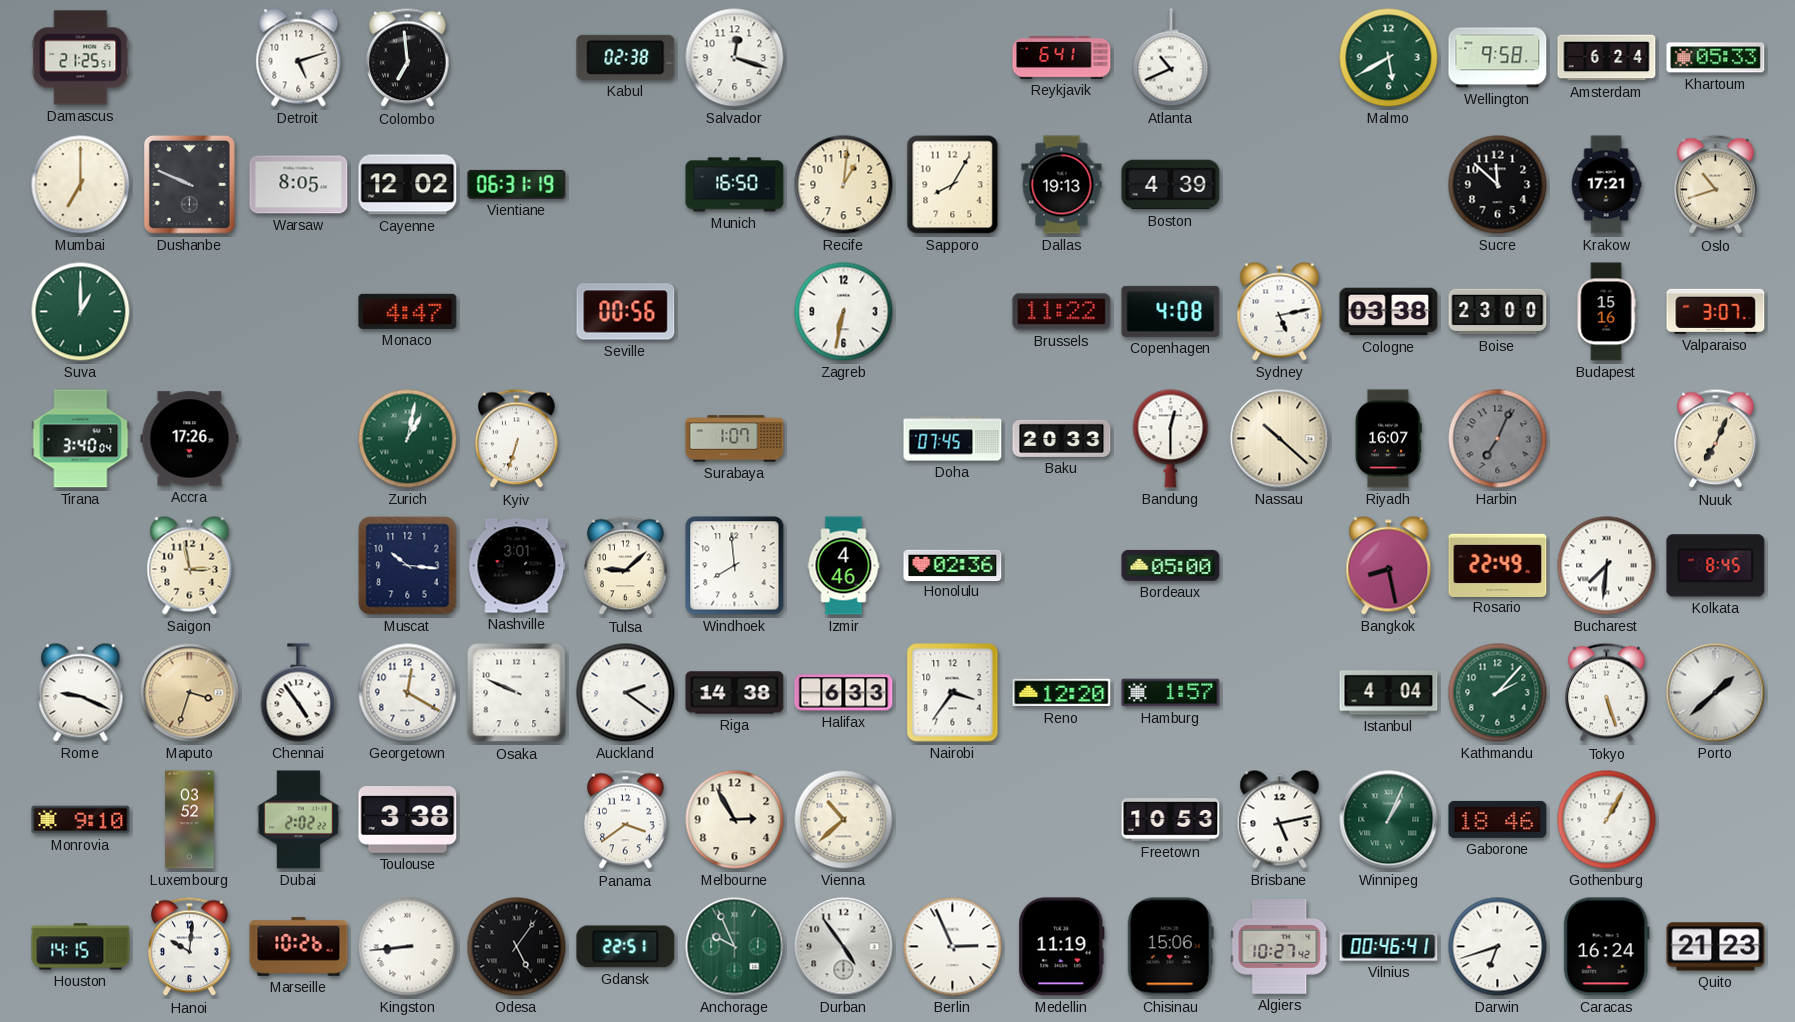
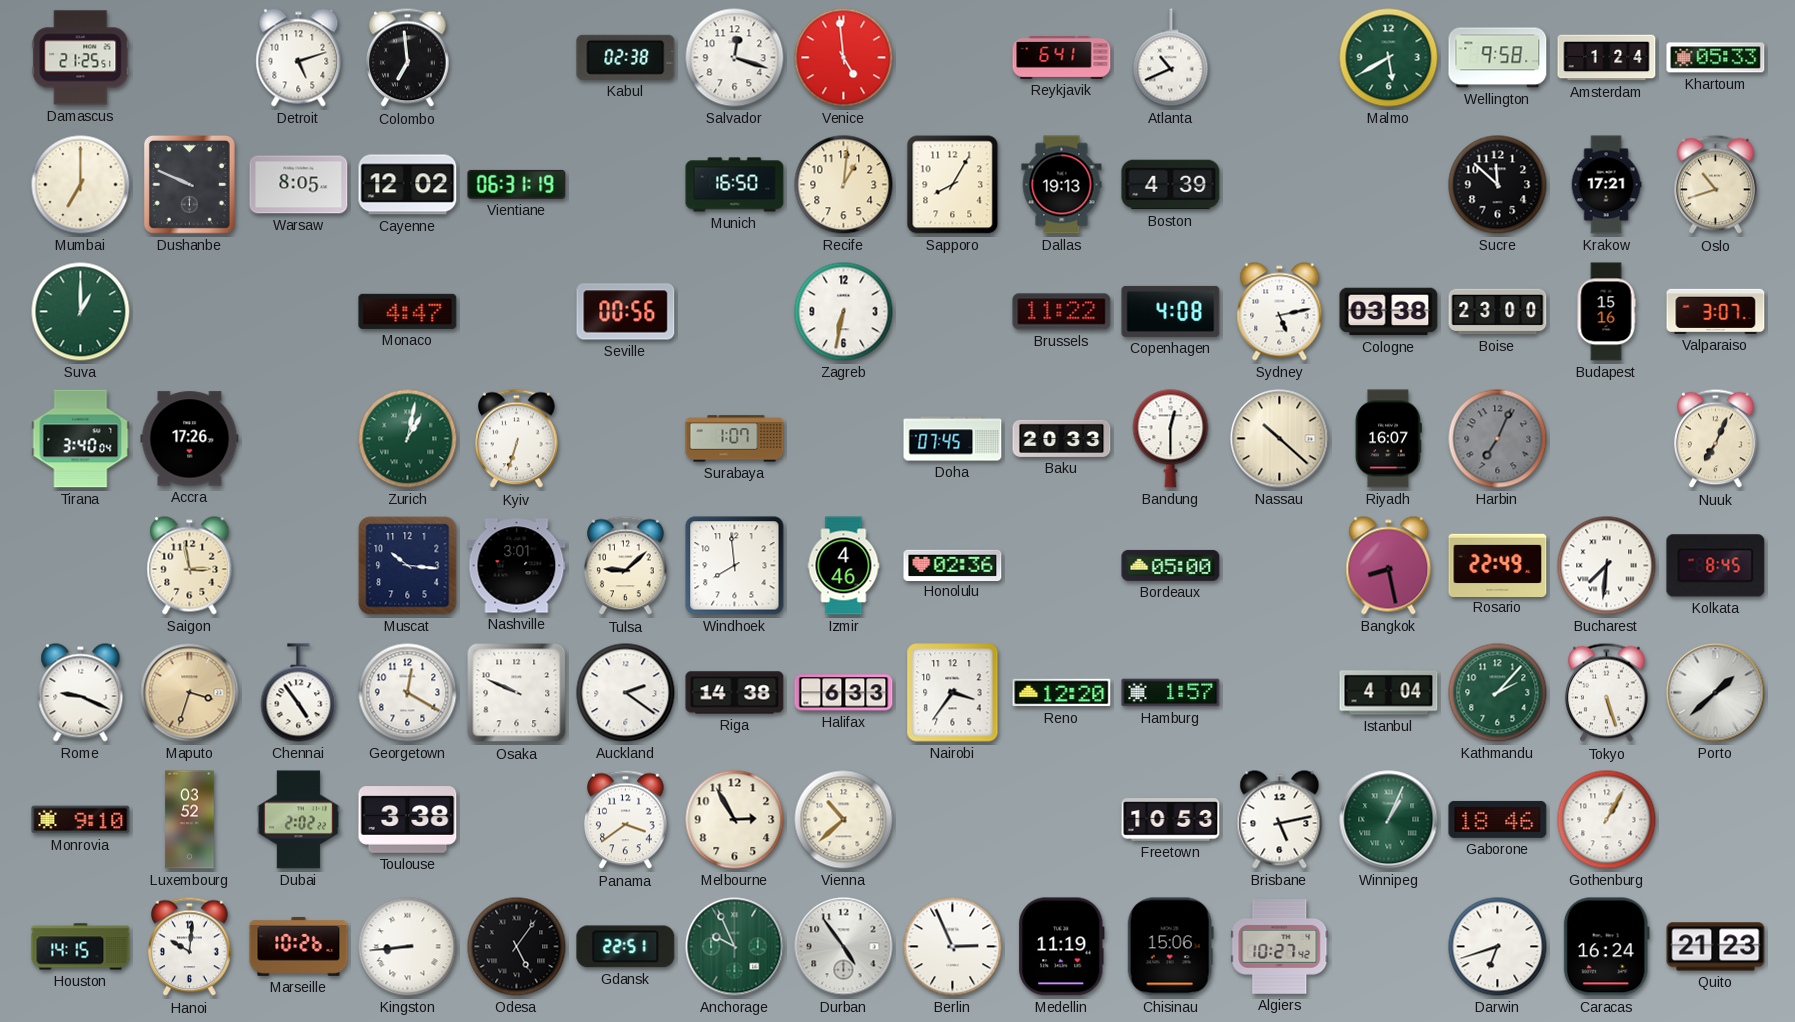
Venice: none -> 4:59
Amsterdam: 6:24 -> 1:24
Vilnius: 00:46 -> none
